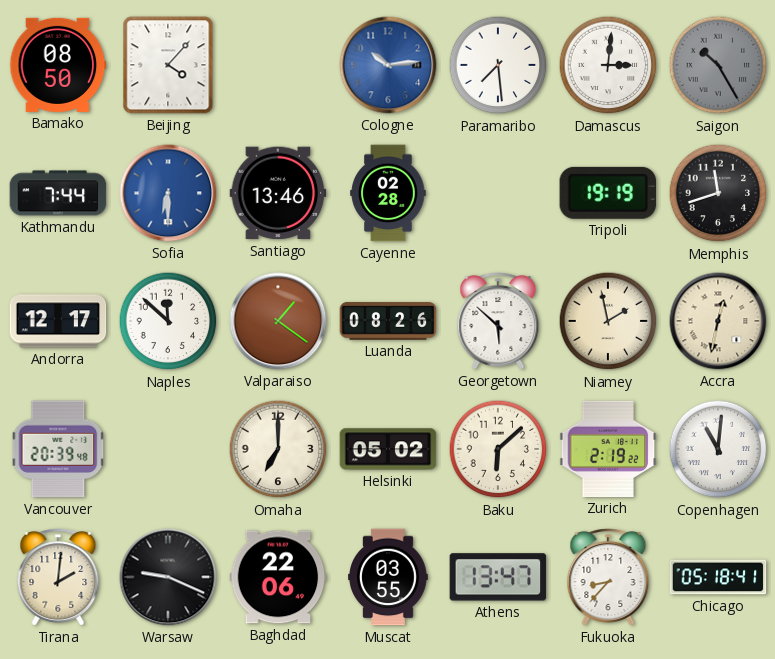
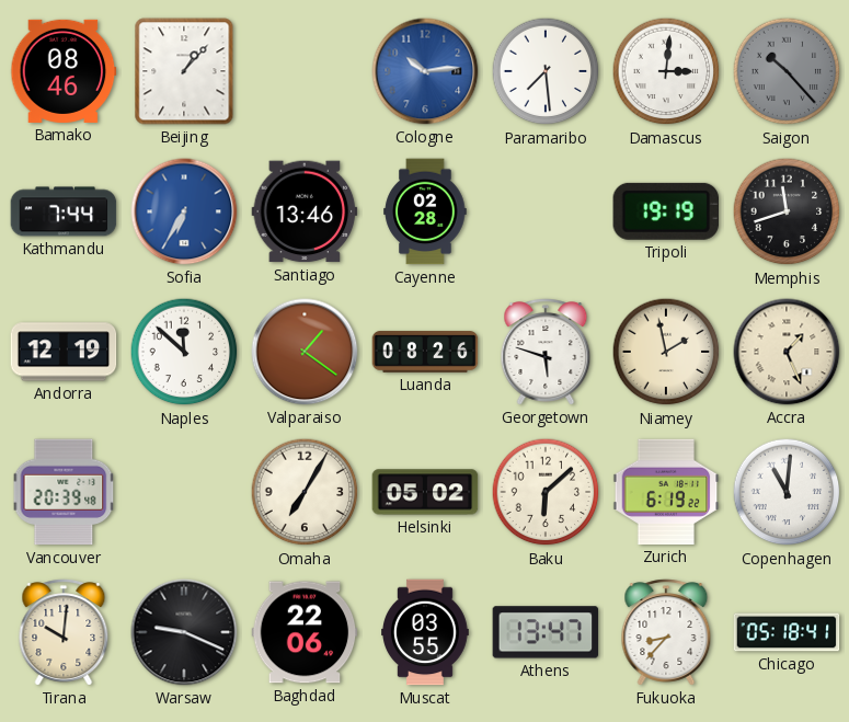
Bamako: 08:50 -> 08:46
Beijing: 4:07 -> 1:07
Saigon: 10:25 -> 10:23
Sofia: 6:30 -> 6:35
Andorra: 12:17 -> 12:19
Georgetown: 5:52 -> 5:48
Accra: 12:32 -> 1:26
Omaha: 7:00 -> 7:05
Zurich: 2:19 -> 6:19
Tirana: 2:01 -> 10:01
